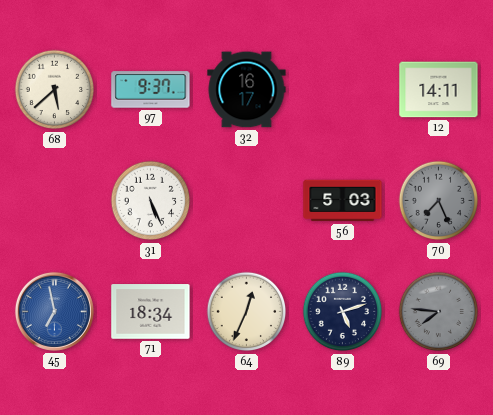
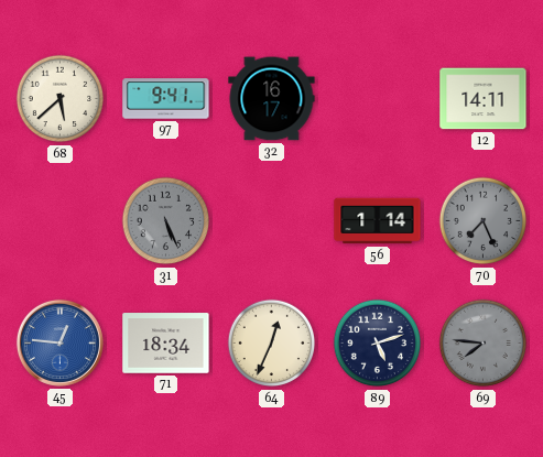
97: 9:37 -> 9:41
31 dial: white -> grey
56: 5:03 -> 1:14
45: 6:58 -> 12:46
